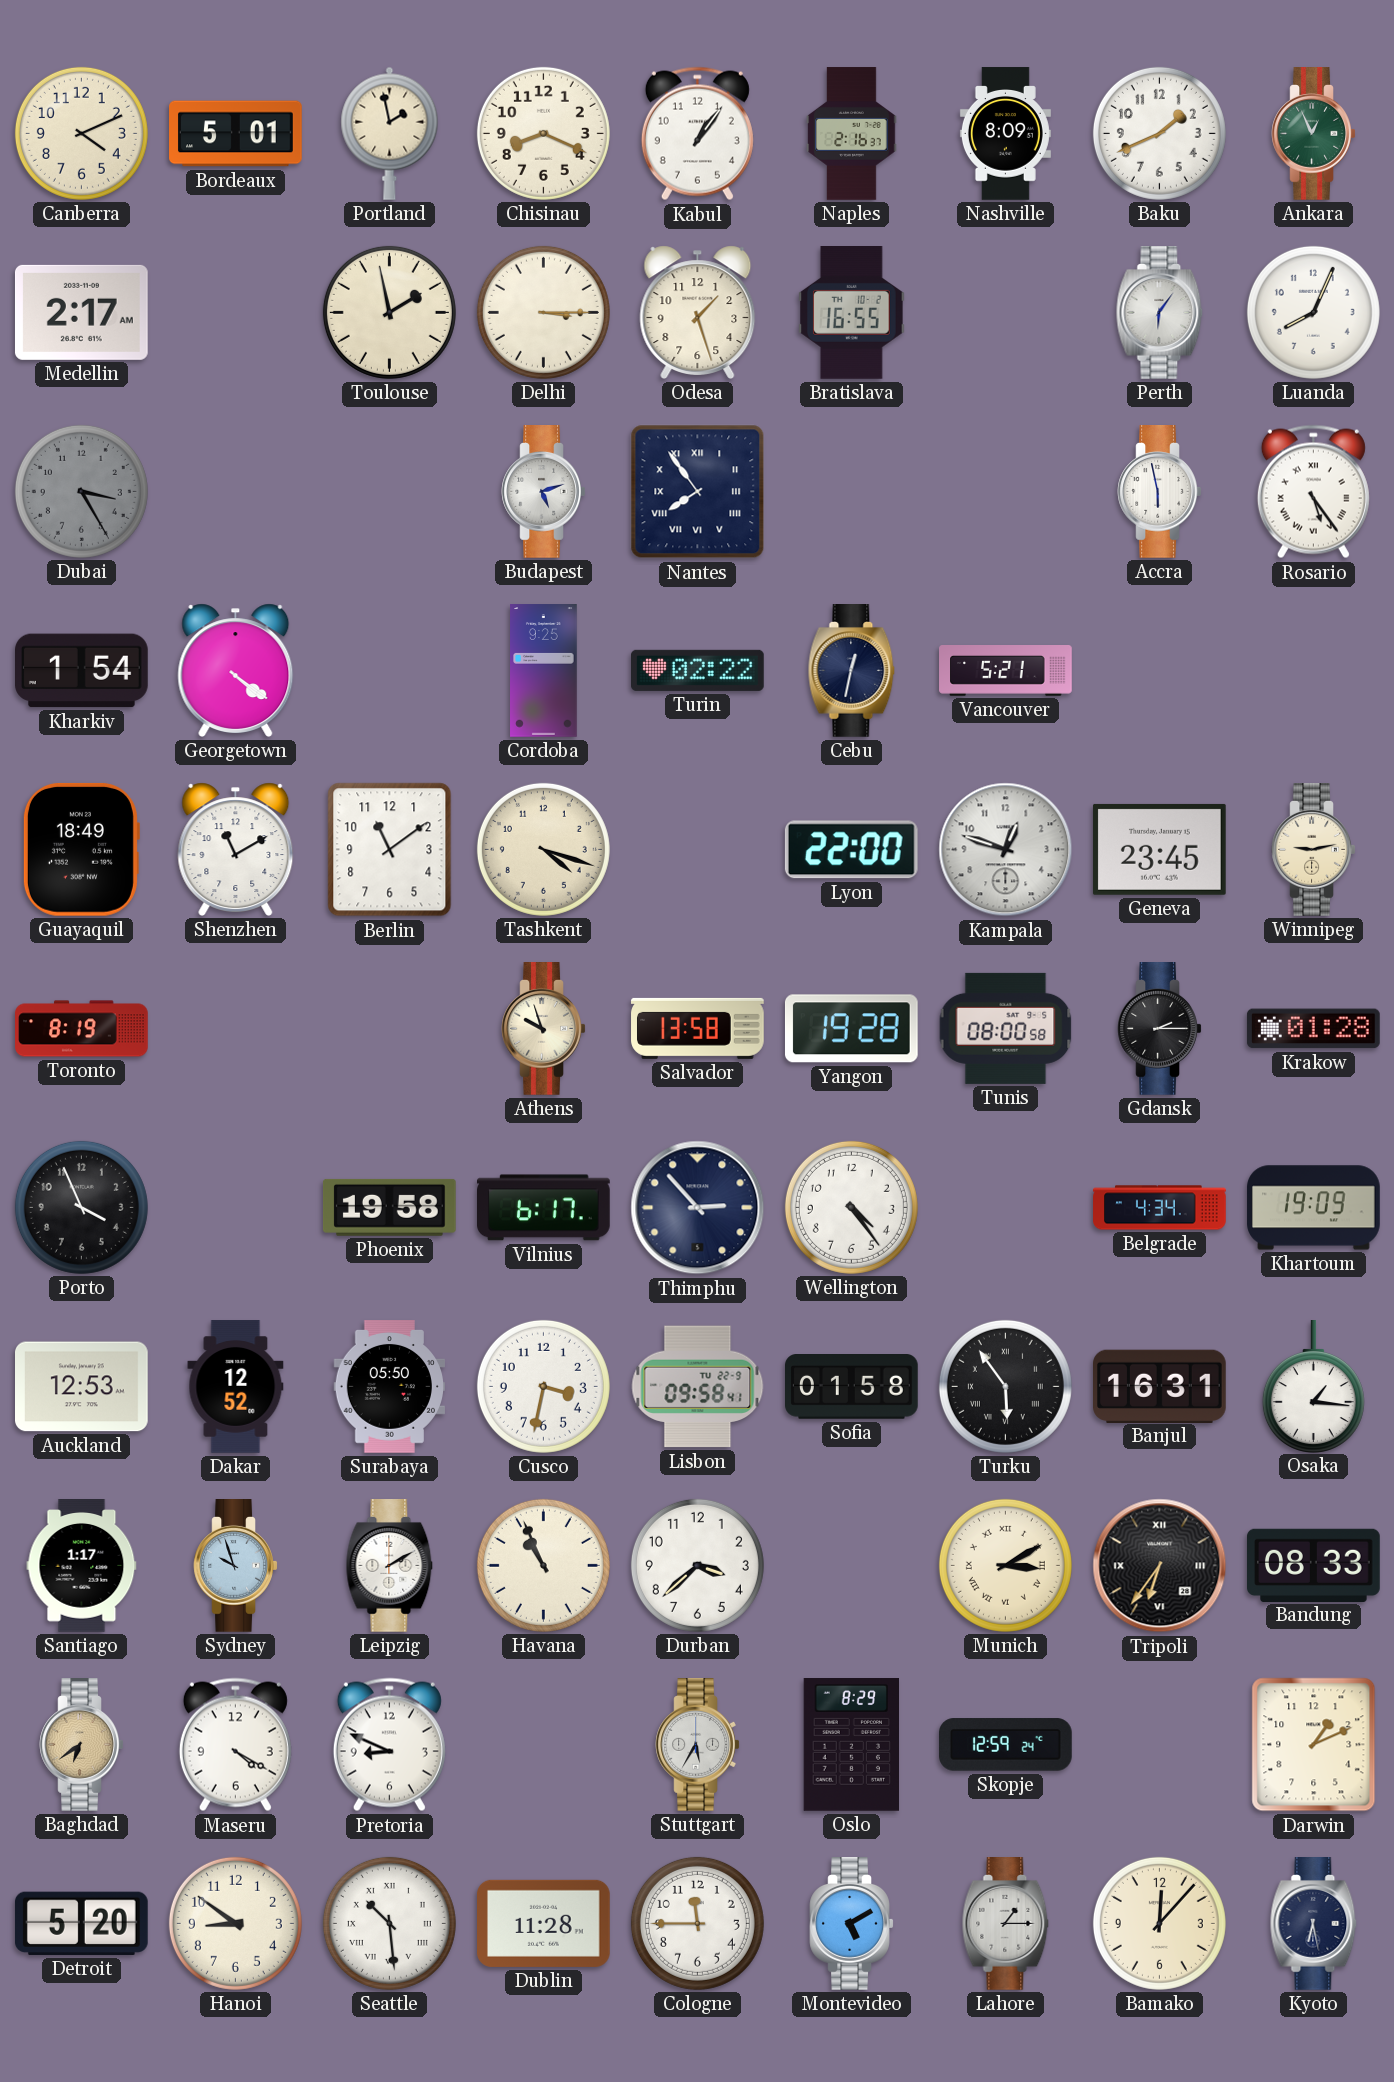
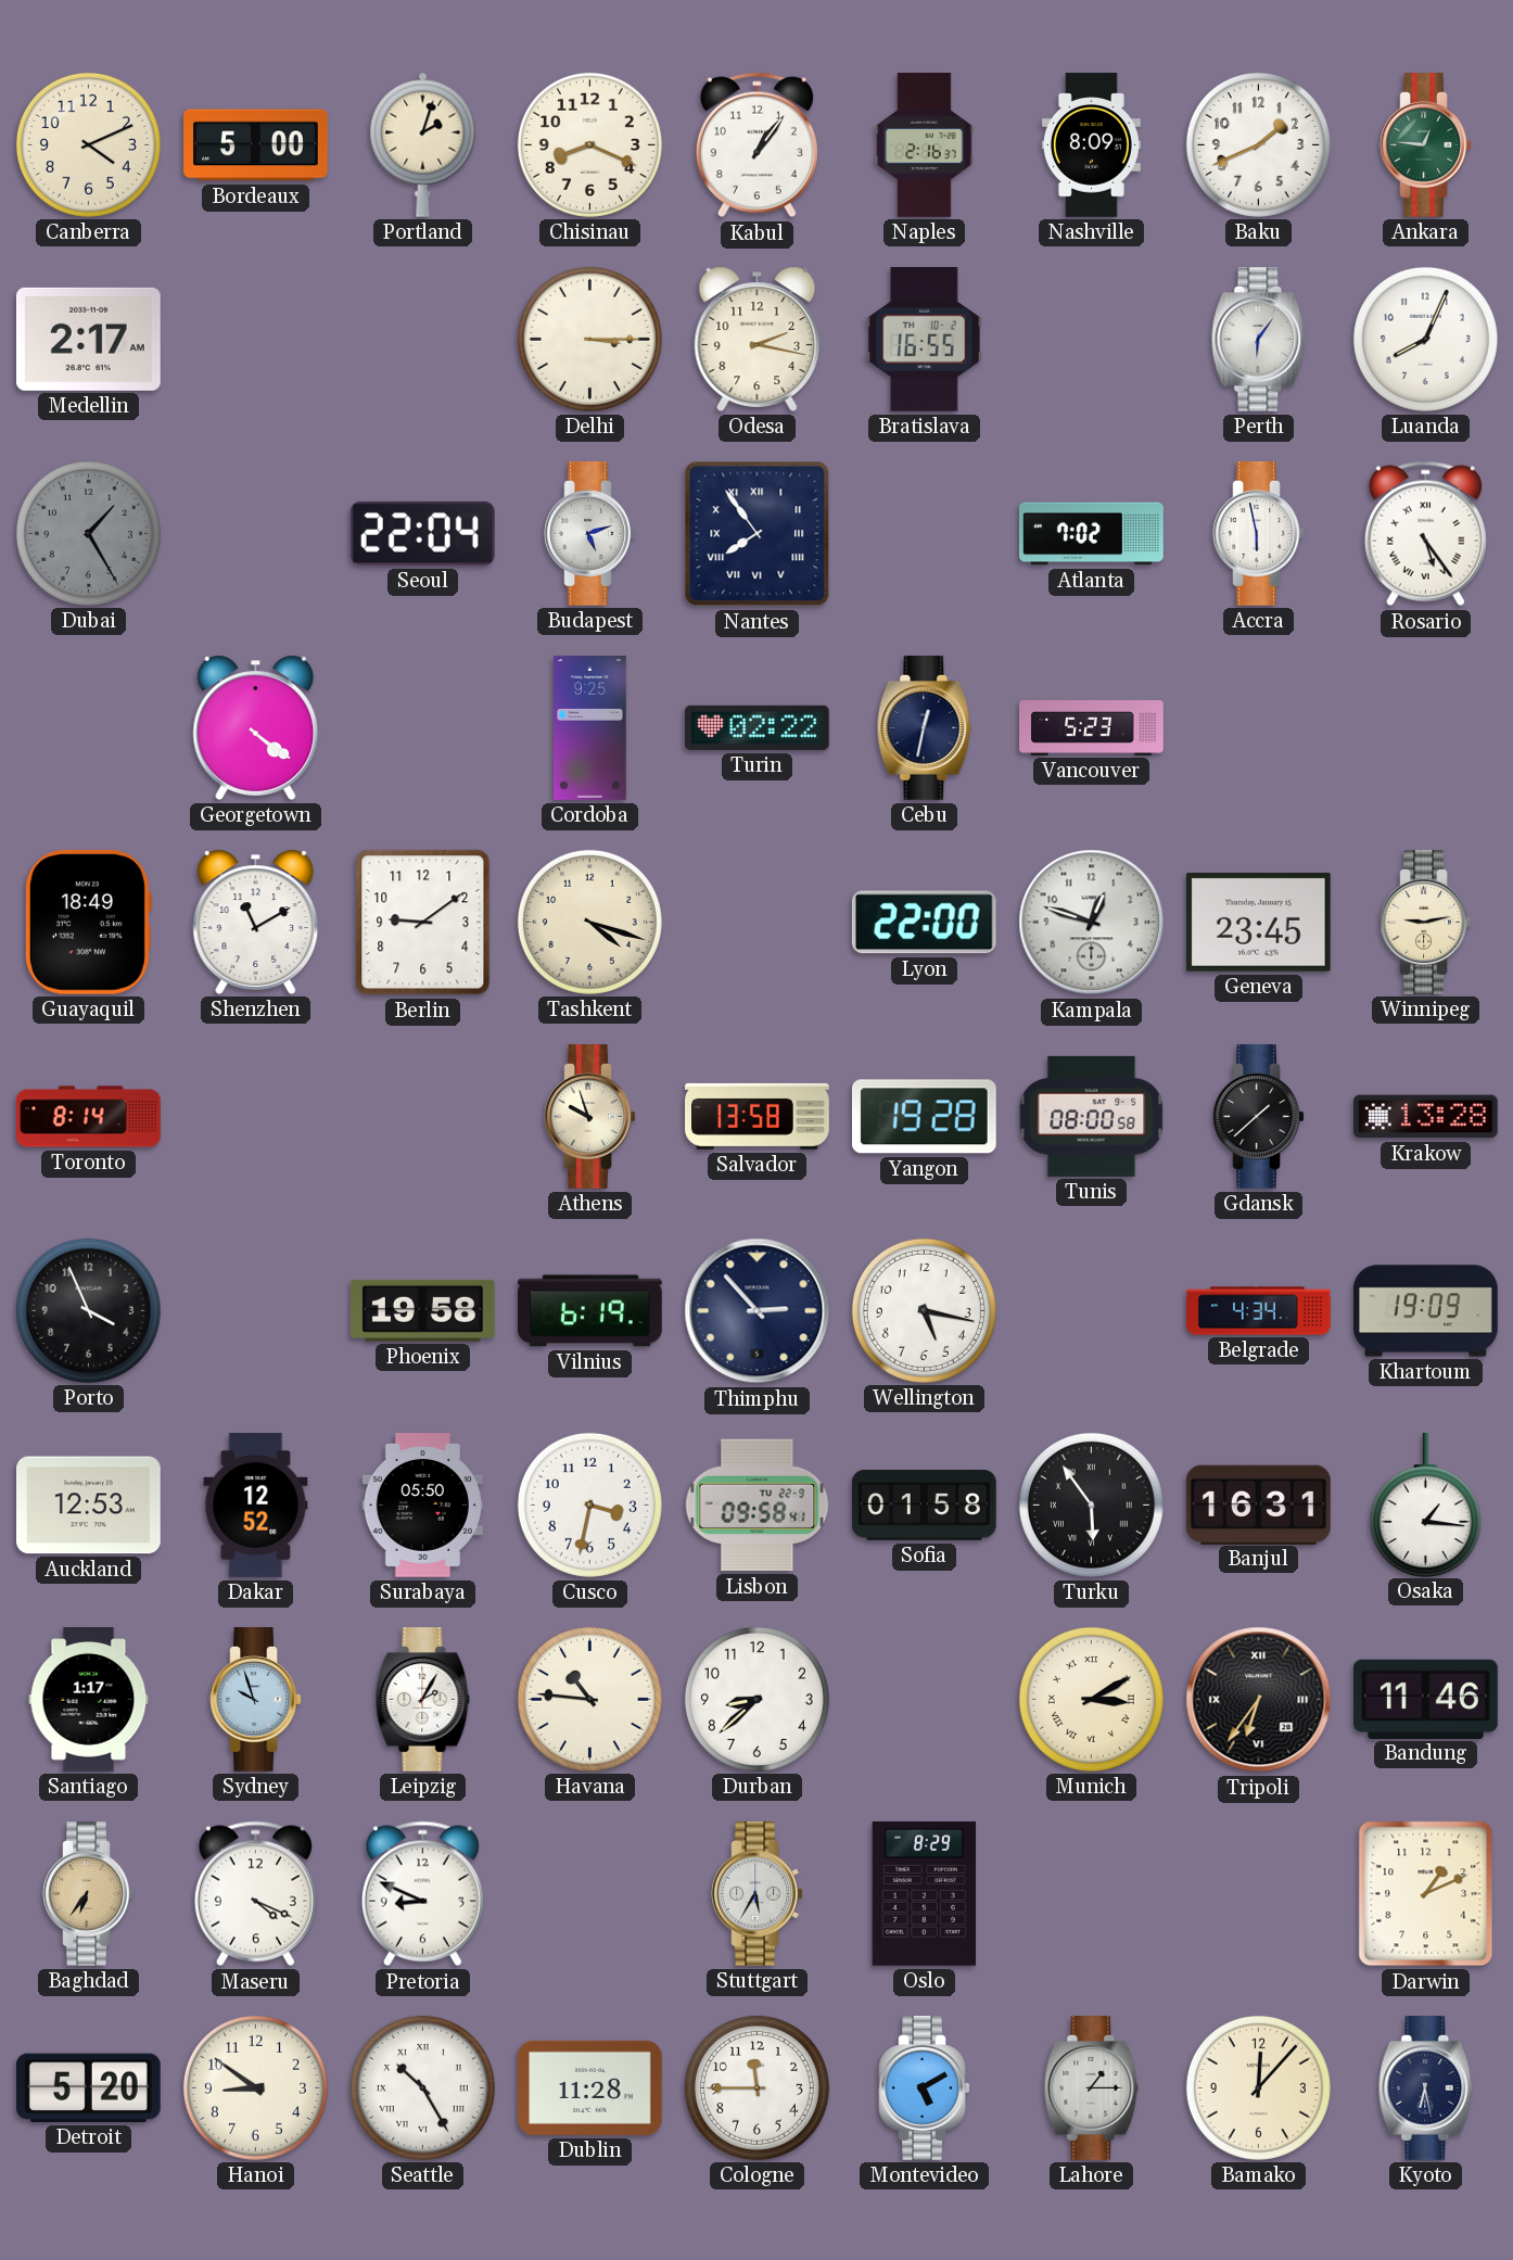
Bordeaux: 5:01 -> 5:00
Portland: 1:58 -> 2:03
Ankara: 12:56 -> 12:46
Toulouse: 1:58 -> none
Odesa: 1:27 -> 2:17
Dubai: 3:25 -> 1:25
Seoul: none -> 22:04
Atlanta: none -> 7:02
Kharkiv: 1:54 -> none
Vancouver: 5:21 -> 5:23
Berlin: 11:09 -> 9:09
Toronto: 8:19 -> 8:14
Gdansk: 2:15 -> 1:38
Krakow: 01:28 -> 13:28
Vilnius: 6:17 -> 6:19
Wellington: 4:24 -> 5:17
Leipzig: 2:10 -> 2:05
Havana: 10:56 -> 10:46
Durban: 3:38 -> 8:38
Bandung: 08:33 -> 11:46
Baghdad: 6:39 -> 6:36
Maseru: 4:20 -> 4:19
Skopje: 12:59 -> none
Seattle: 10:29 -> 10:25
